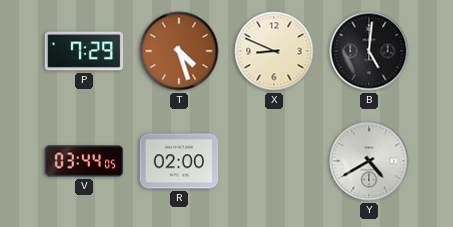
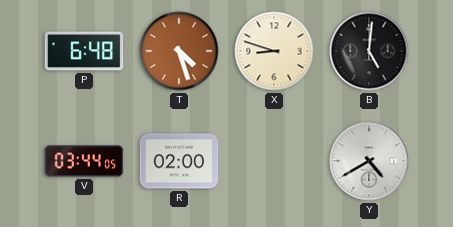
P: 7:29 -> 6:48
X: 8:49 -> 8:48
